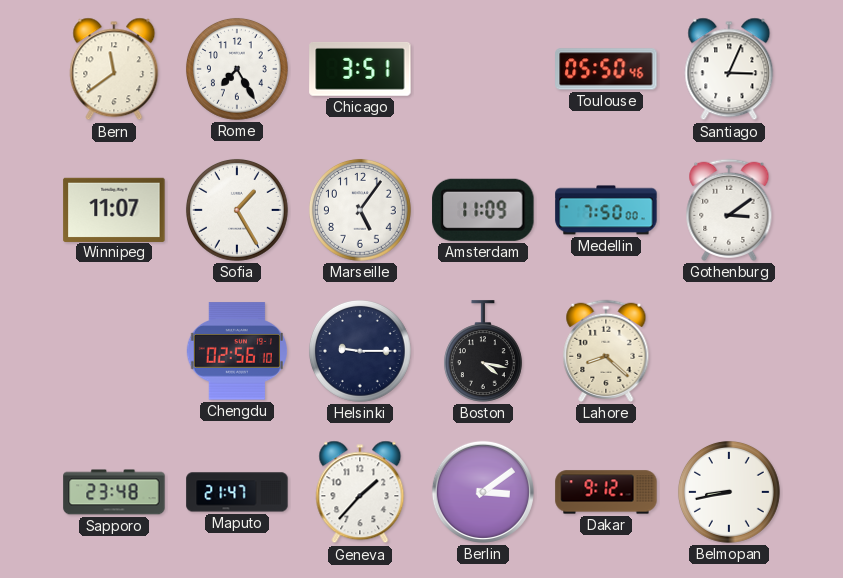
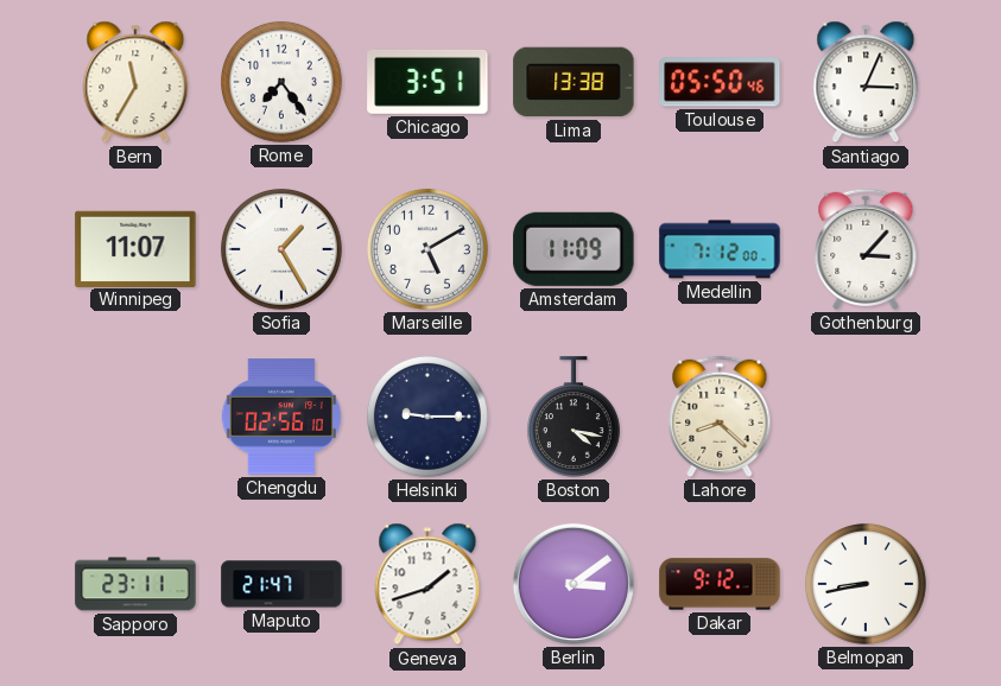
Bern: 11:39 -> 11:35
Rome: 7:25 -> 7:24
Lima: none -> 13:38
Marseille: 5:06 -> 5:10
Medellin: 7:50 -> 7:12
Gothenburg: 3:09 -> 3:07
Sapporo: 23:48 -> 23:11
Geneva: 1:37 -> 1:42
